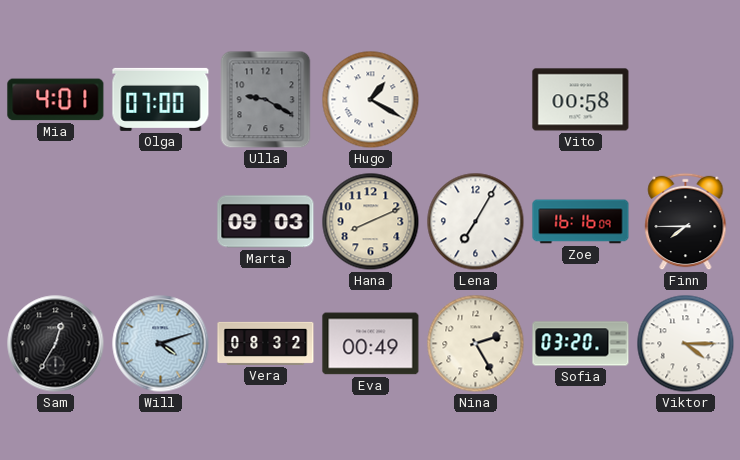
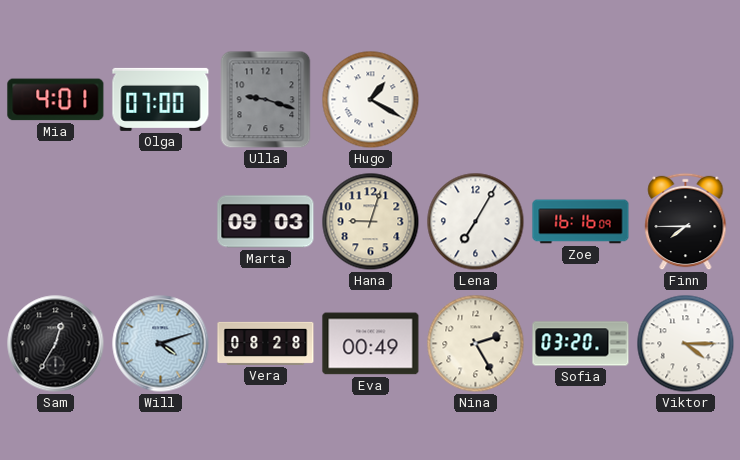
Ulla: 9:20 -> 9:18
Vito: 00:58 -> none
Hana: 8:11 -> 9:03
Vera: 08:32 -> 08:28
